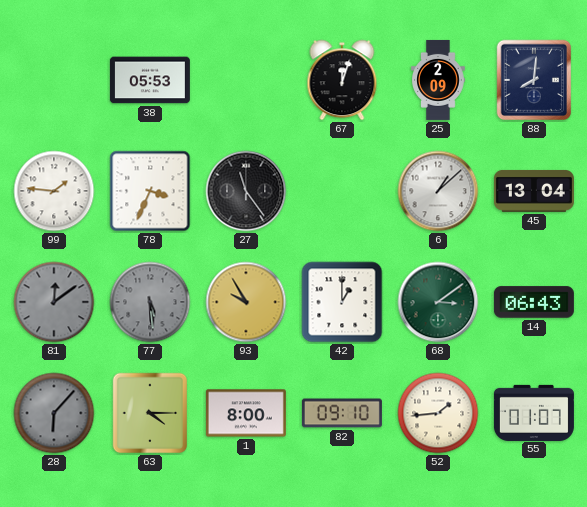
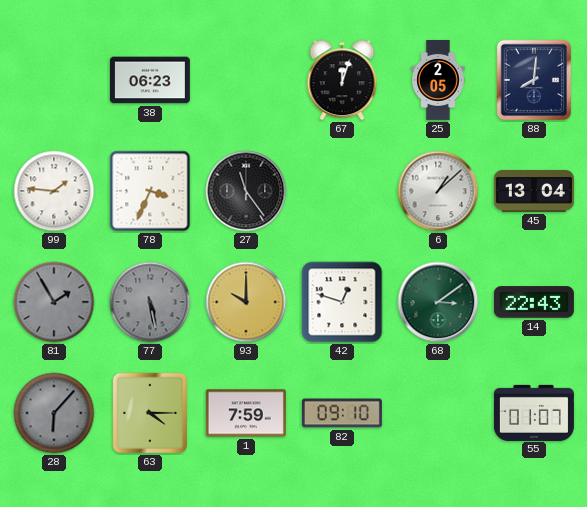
38: 05:53 -> 06:23
25: 2:09 -> 2:05
81: 12:09 -> 1:55
77: 5:29 -> 5:28
93: 9:55 -> 10:00
42: 1:00 -> 12:48
14: 06:43 -> 22:43
1: 8:00 -> 7:59
52: 1:44 -> none
